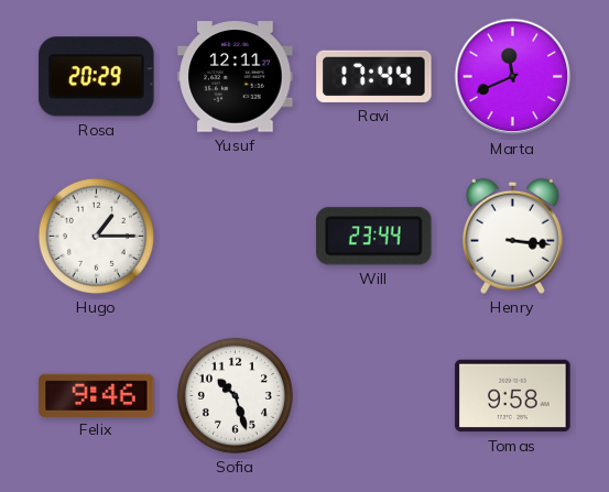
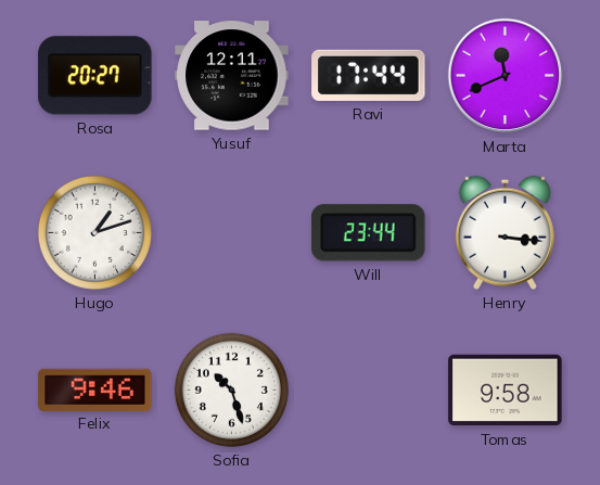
Rosa: 20:29 -> 20:27
Hugo: 1:15 -> 1:12
